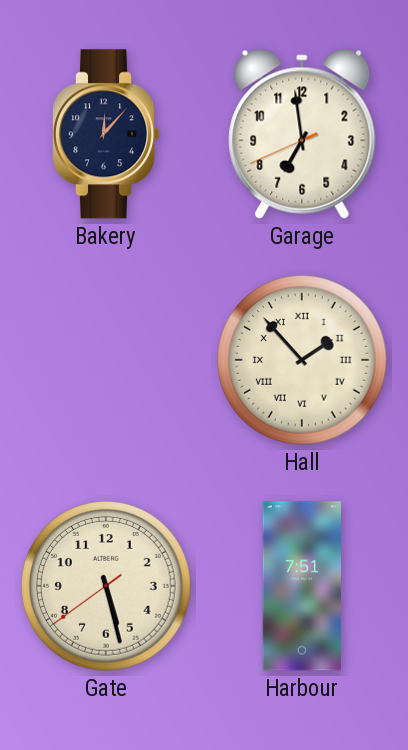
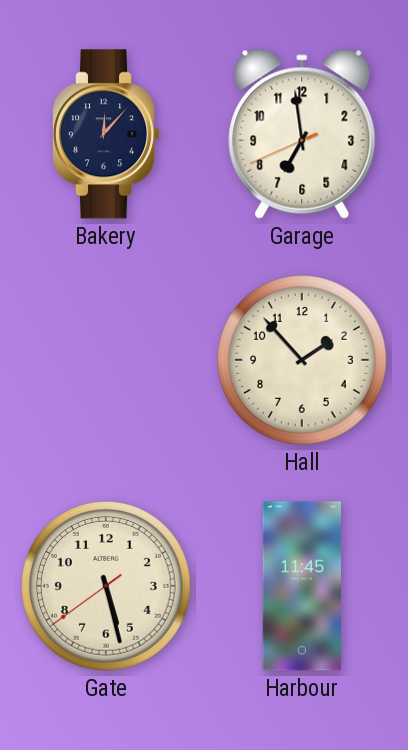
Hall numerals: Roman -> Arabic
Harbour: 7:51 -> 11:45
